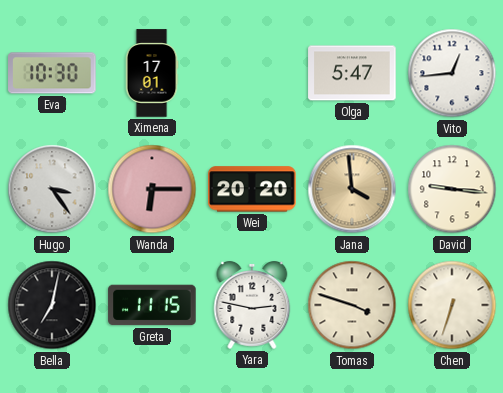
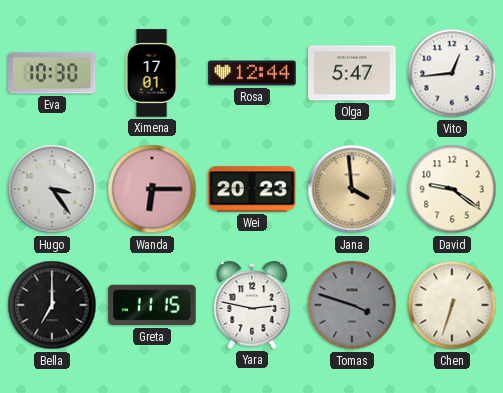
Rosa: none -> 12:44
Wei: 20:20 -> 20:23
David: 9:16 -> 9:21
Bella: 7:02 -> 7:00
Tomas dial: cream -> grey
